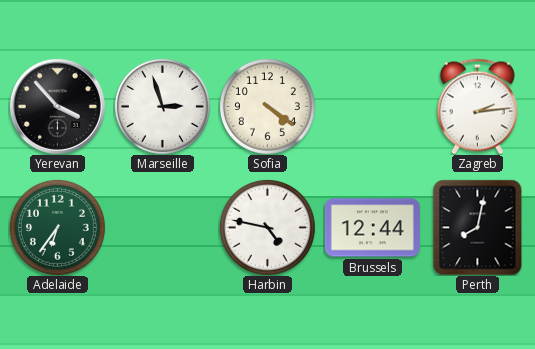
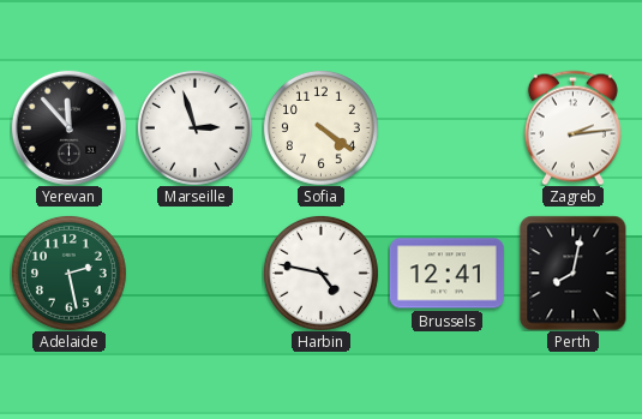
Yerevan: 3:53 -> 11:53
Adelaide: 6:36 -> 2:28
Brussels: 12:44 -> 12:41
